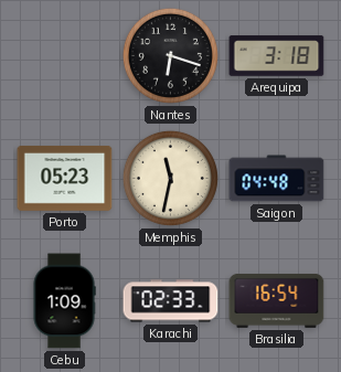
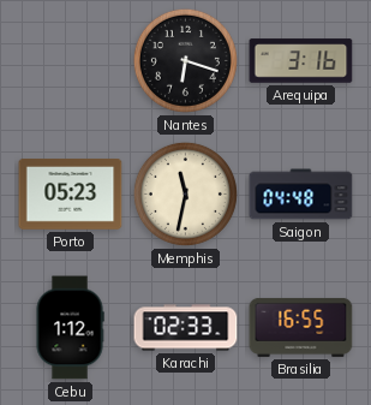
Arequipa: 3:18 -> 3:16
Cebu: 1:09 -> 1:12
Brasilia: 16:54 -> 16:55
